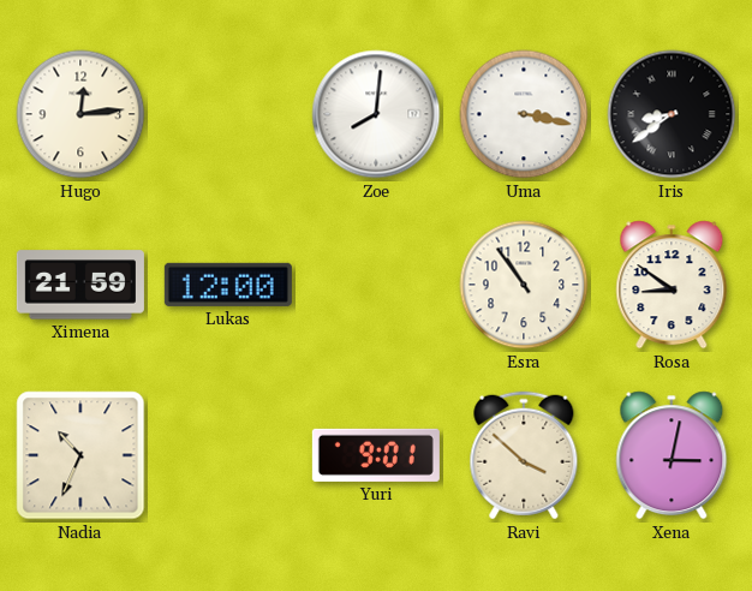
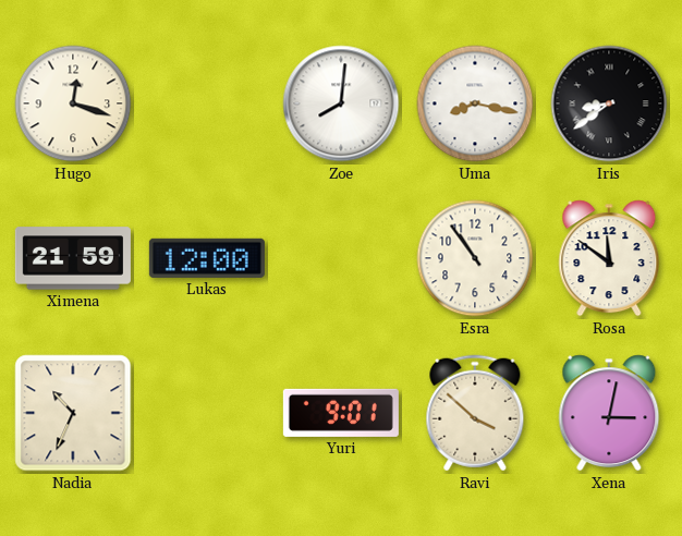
Hugo: 12:14 -> 12:18
Uma: 3:17 -> 8:17
Rosa: 8:51 -> 11:51
